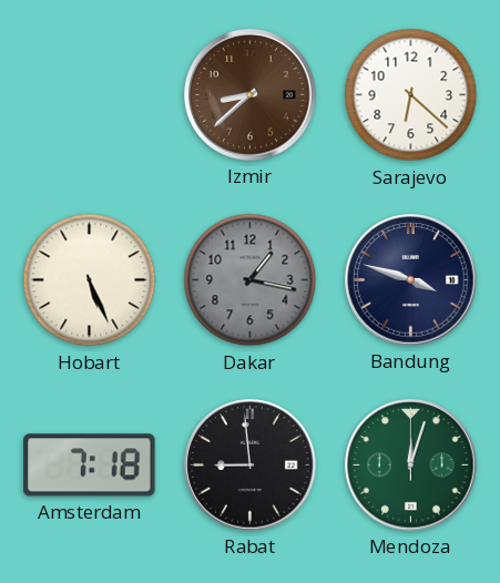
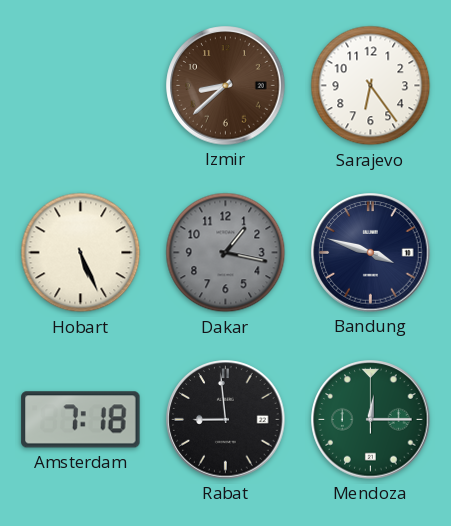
Sarajevo: 6:22 -> 6:24
Mendoza: 12:03 -> 12:15
